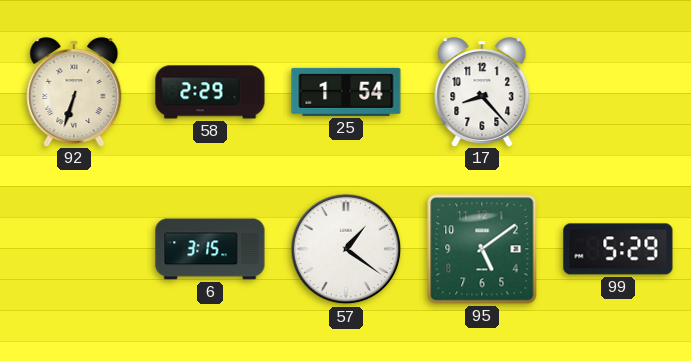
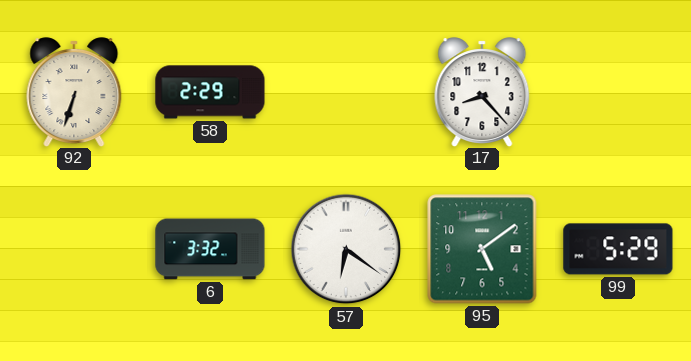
25: 1:54 -> none
6: 3:15 -> 3:32
57: 1:21 -> 6:21
